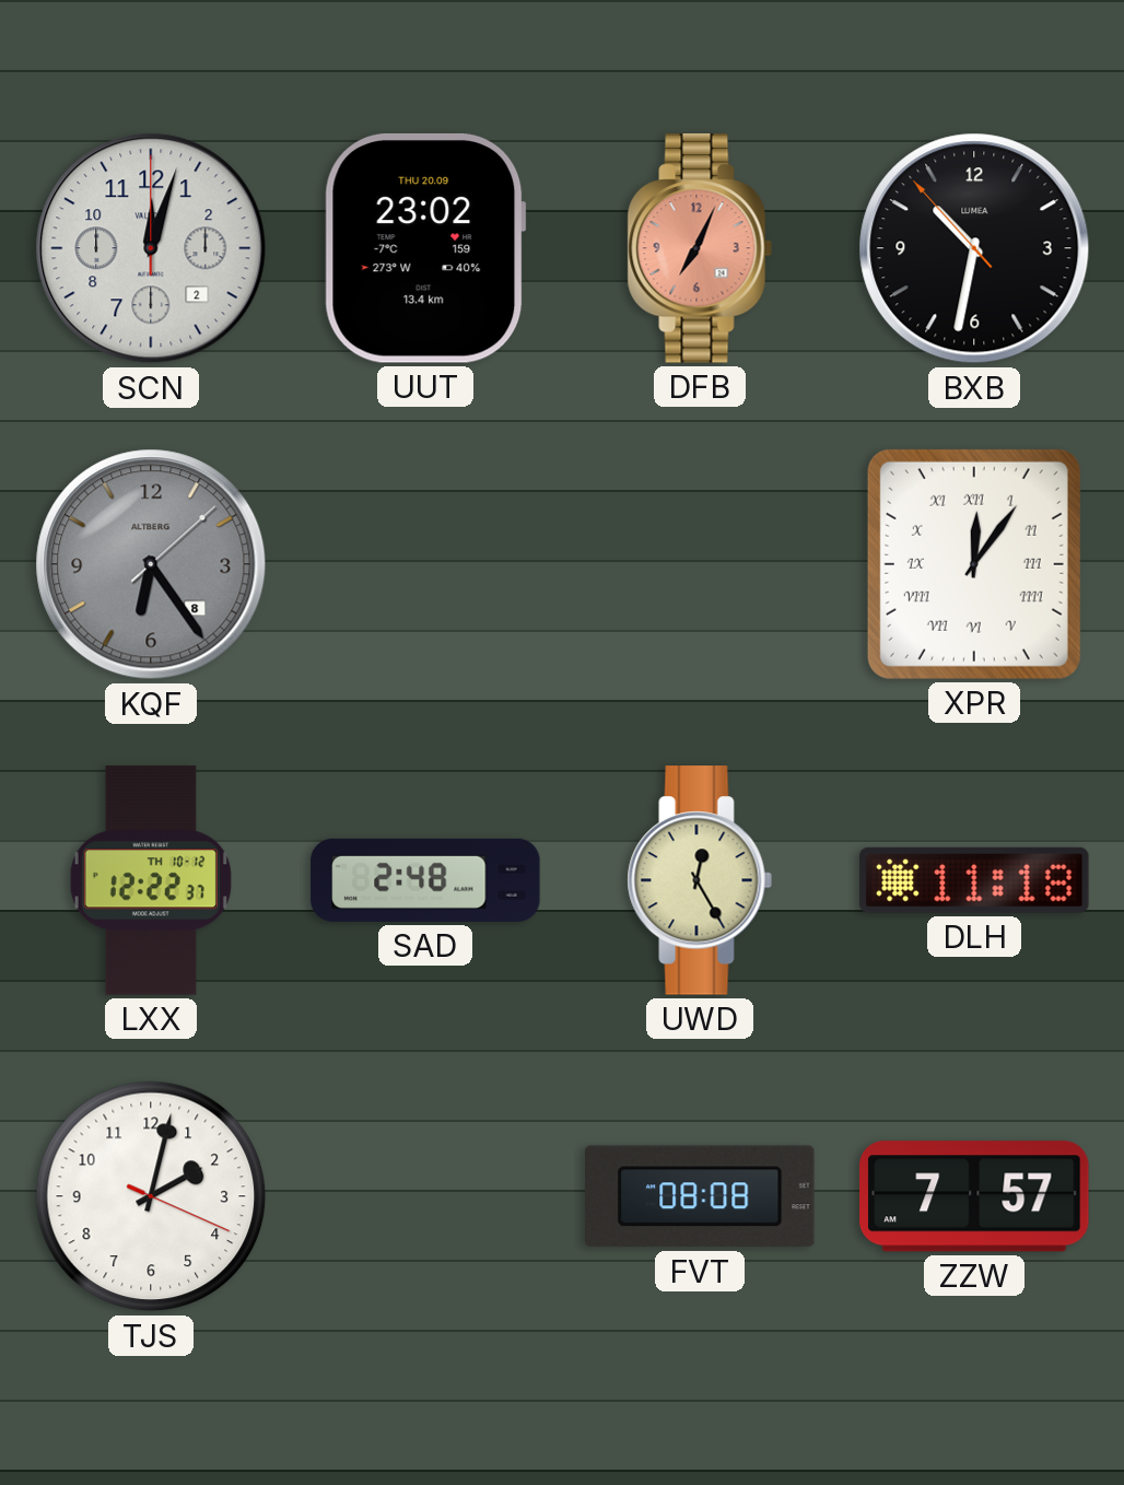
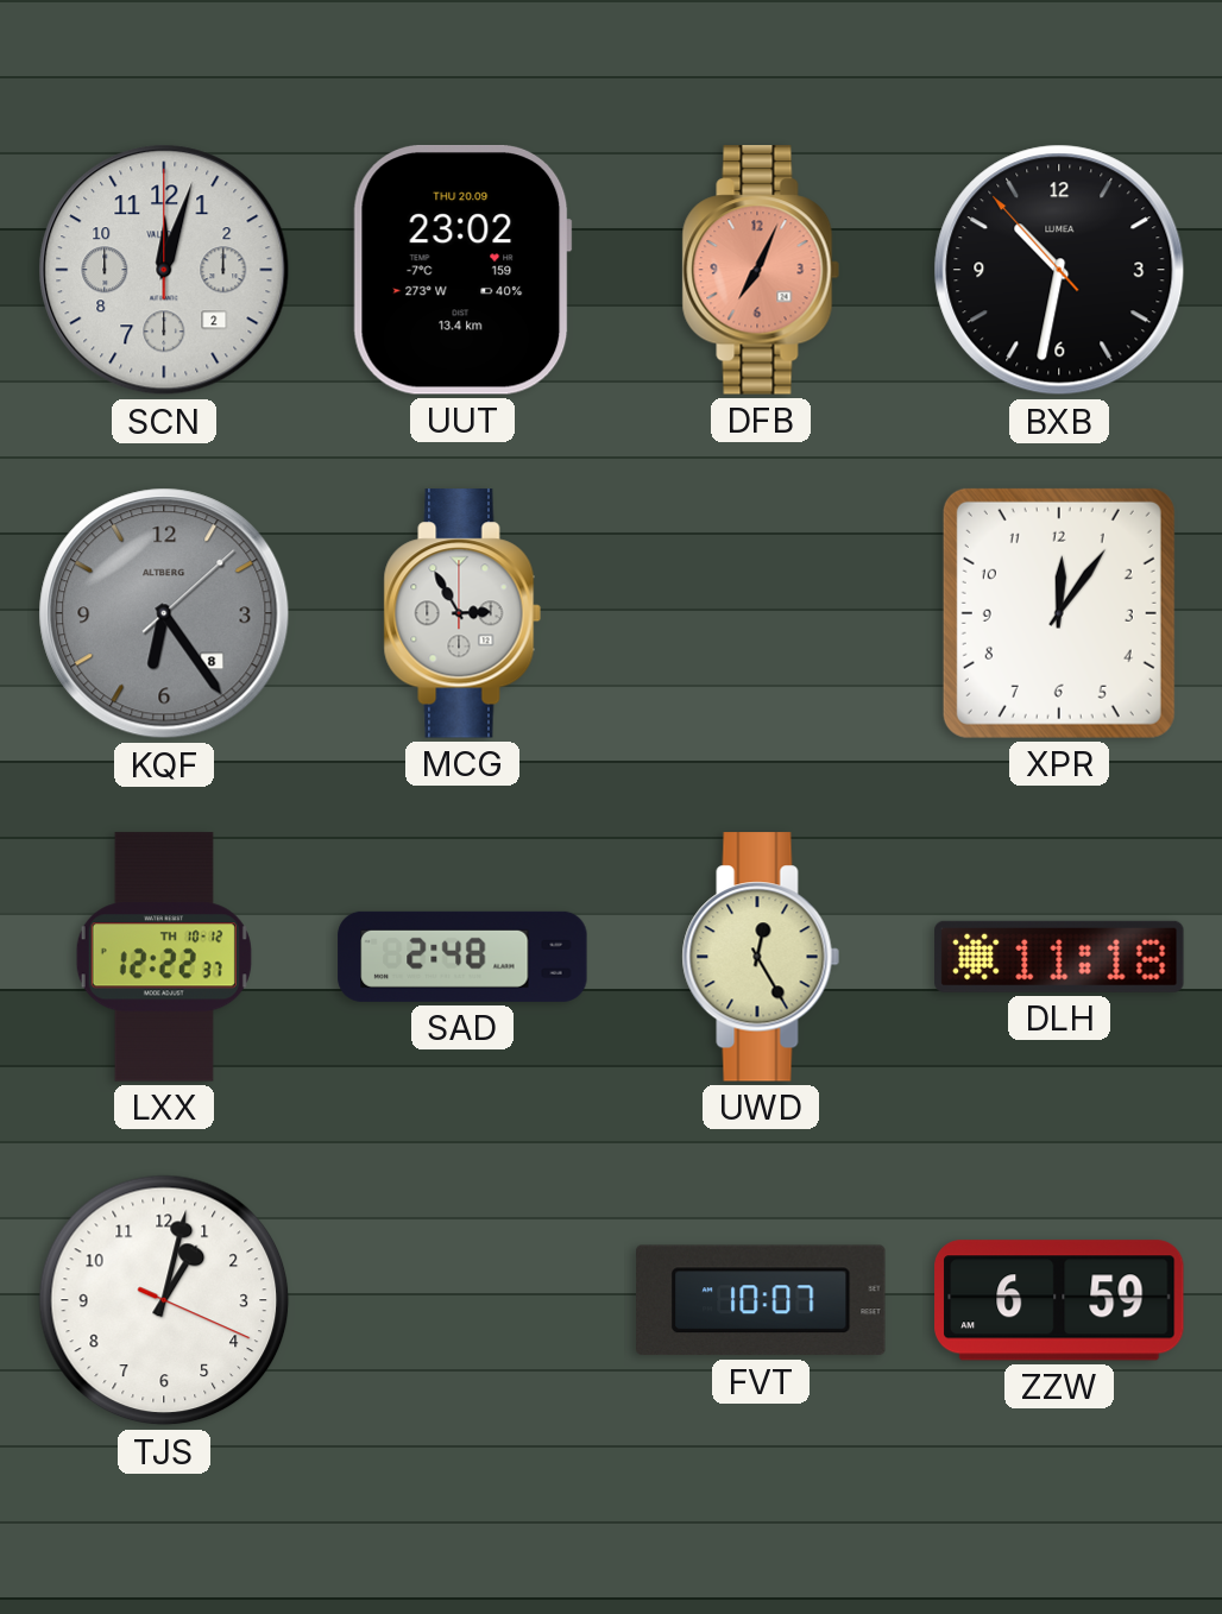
MCG: none -> 2:55
XPR numerals: Roman -> Arabic
TJS: 2:02 -> 1:02
FVT: 08:08 -> 10:07
ZZW: 7:57 -> 6:59
